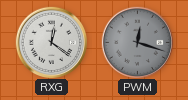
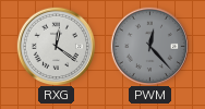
PWM: 12:18 -> 12:23
